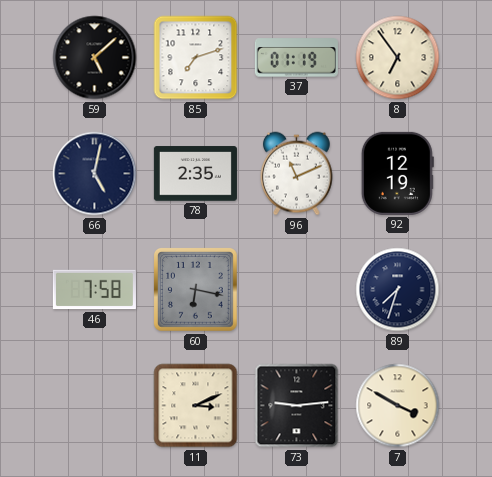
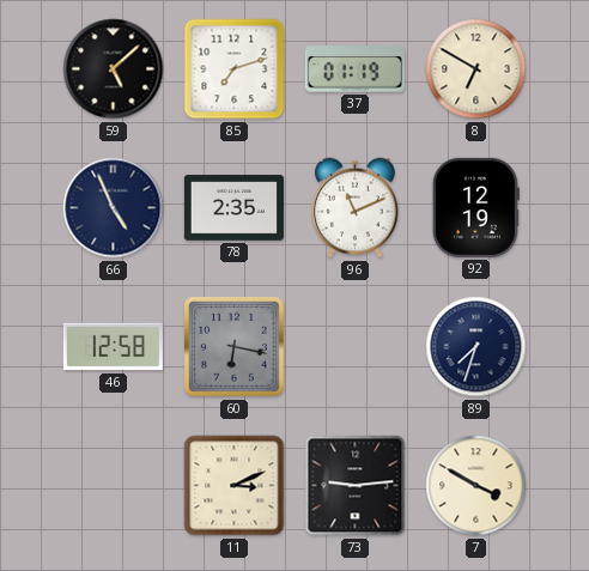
8: 6:54 -> 6:50
66: 5:02 -> 4:56
46: 7:58 -> 12:58
